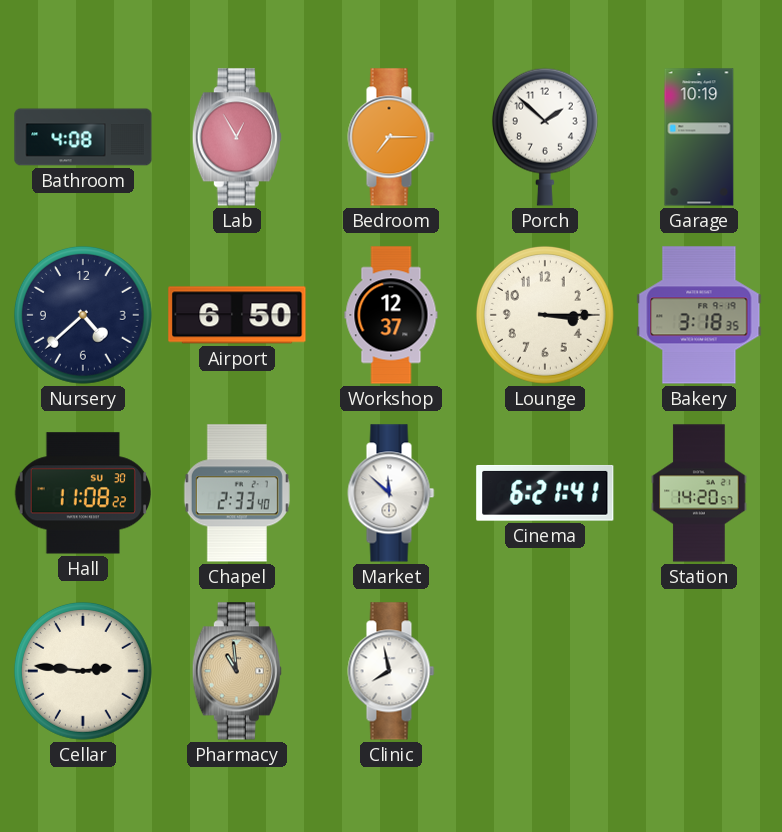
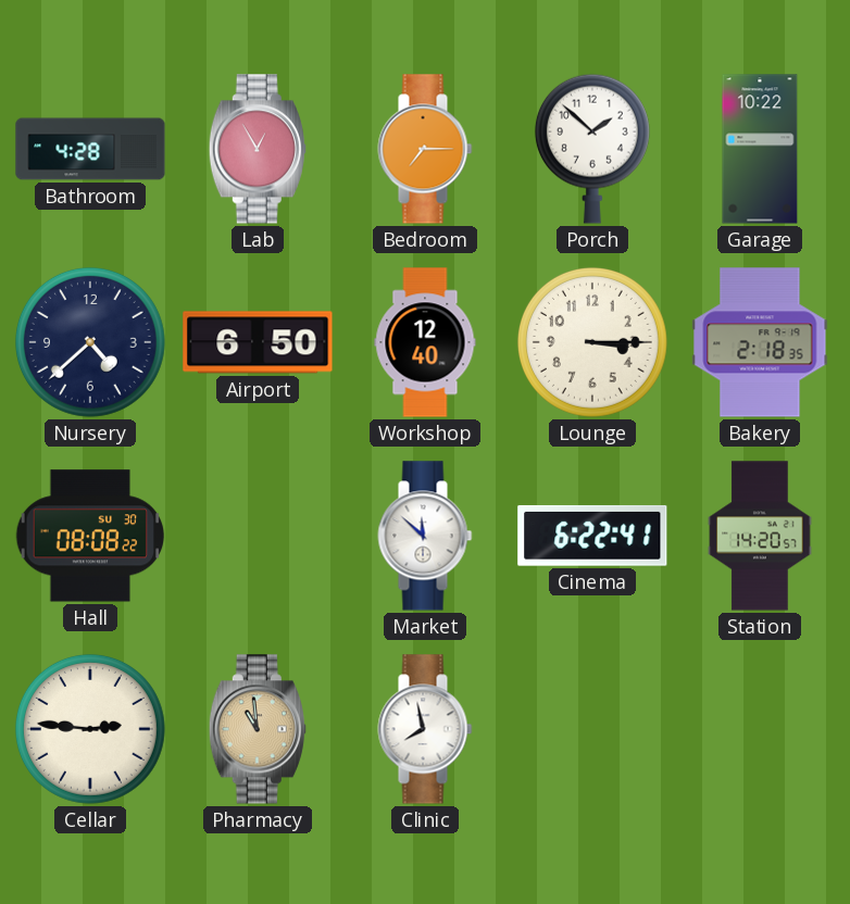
Bathroom: 4:08 -> 4:28
Garage: 10:19 -> 10:22
Workshop: 12:37 -> 12:40
Bakery: 3:18 -> 2:18
Hall: 11:08 -> 08:08
Chapel: 2:33 -> none
Cinema: 6:21 -> 6:22
